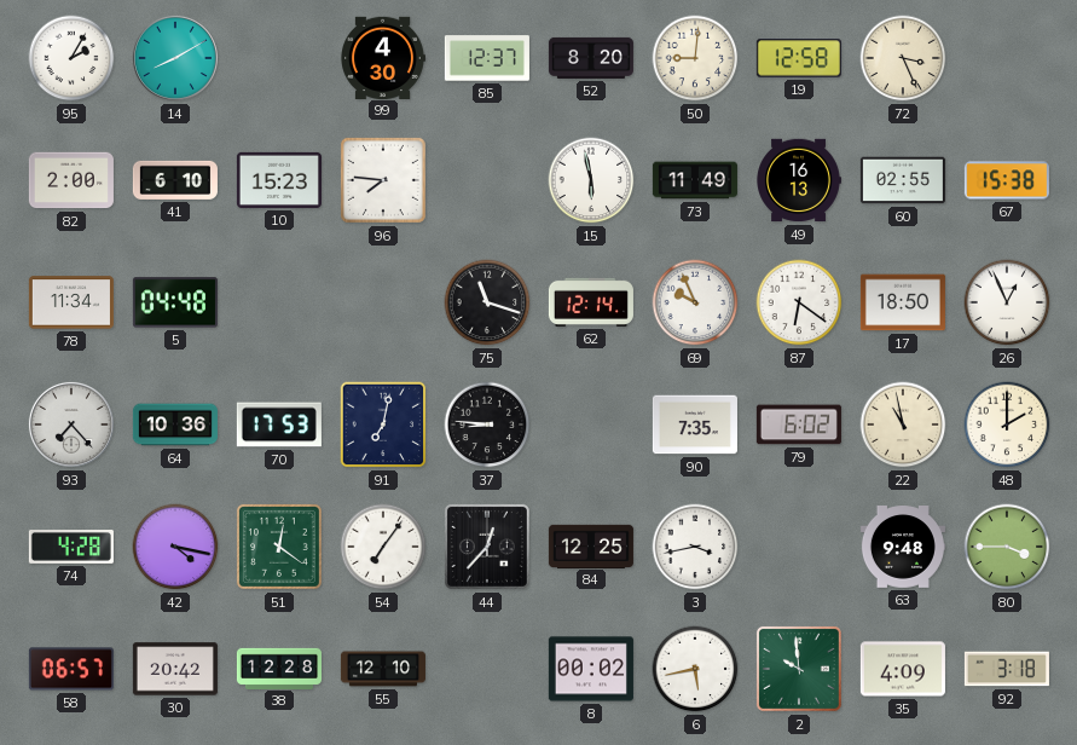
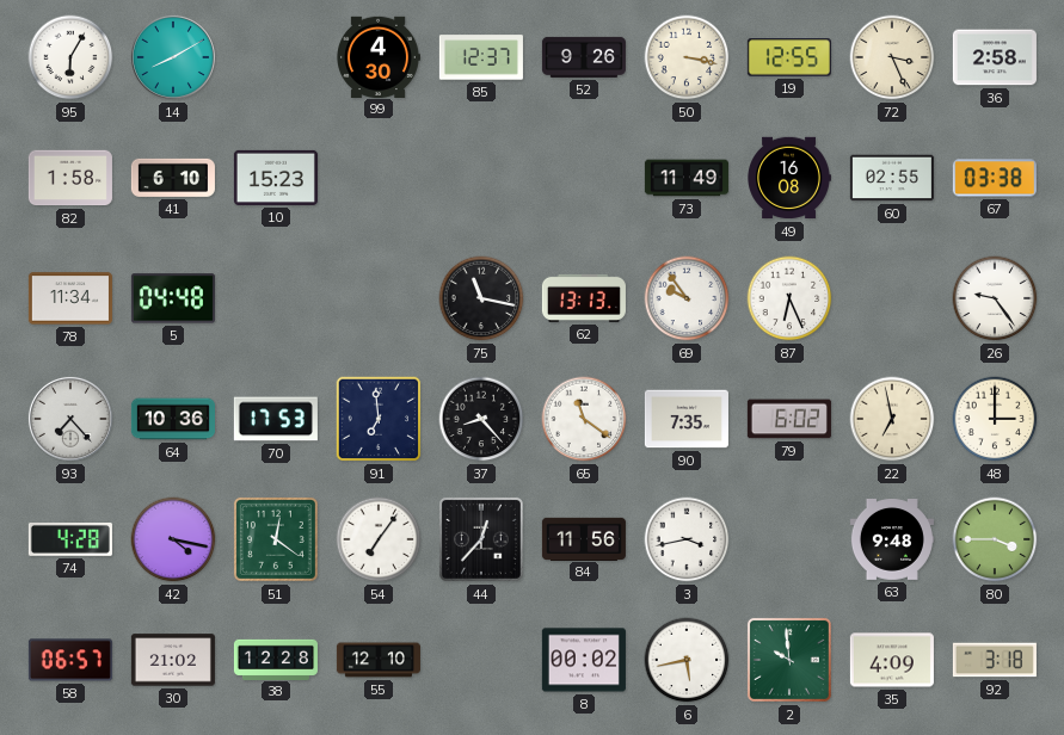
95: 2:05 -> 6:05
52: 8:20 -> 9:26
50: 9:01 -> 3:17
19: 12:58 -> 12:55
36: none -> 2:58
82: 2:00 -> 1:58
96: 7:46 -> none
15: 5:58 -> none
49: 16:13 -> 16:08
67: 15:38 -> 03:38
75: 11:18 -> 11:17
62: 12:14 -> 13:13
69: 9:56 -> 9:54
87: 6:21 -> 6:26
17: 18:50 -> none
26: 12:56 -> 9:24
91: 7:02 -> 6:59
37: 8:46 -> 8:23
65: none -> 11:21
22: 10:58 -> 6:58
48: 2:00 -> 3:00
84: 12:25 -> 11:56
30: 20:42 -> 21:02
